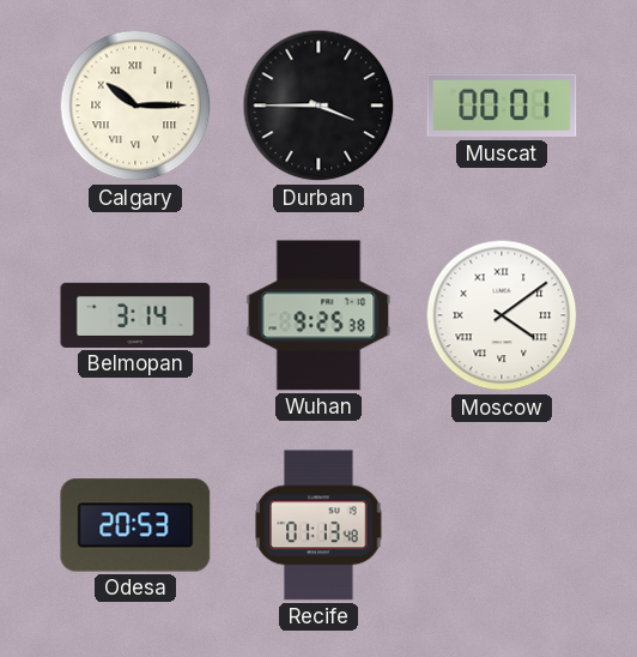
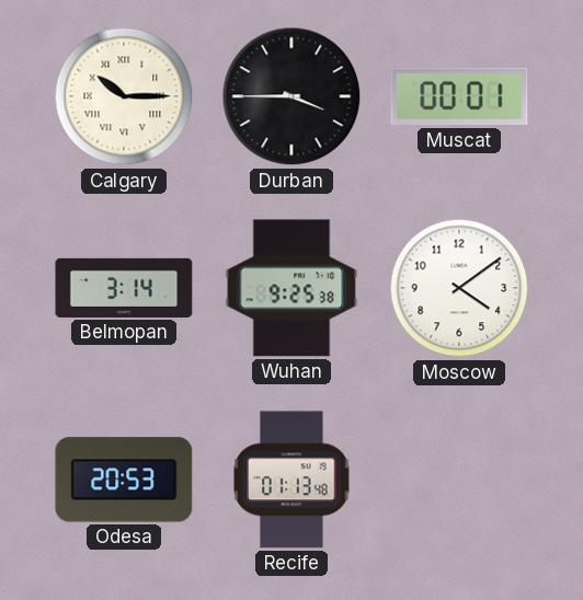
Moscow numerals: Roman -> Arabic
